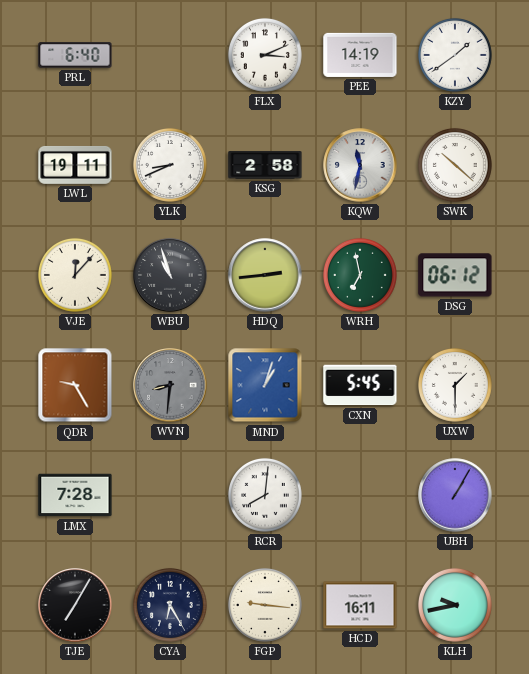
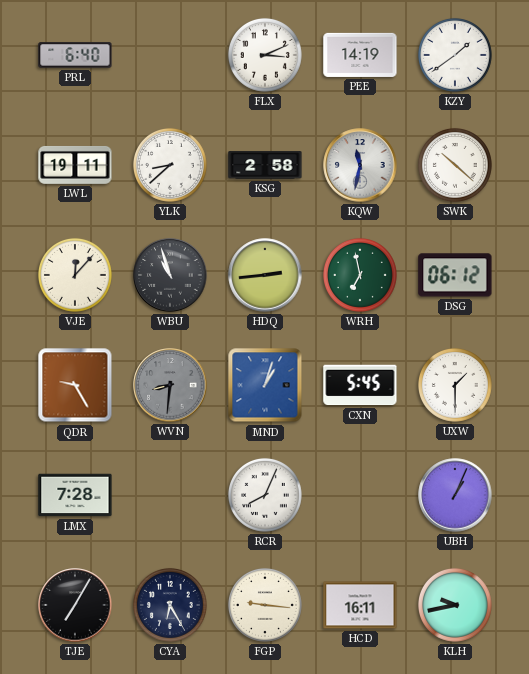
YLK: 8:41 -> 8:38
RCR: 8:01 -> 8:04
UBH: 1:05 -> 1:04
